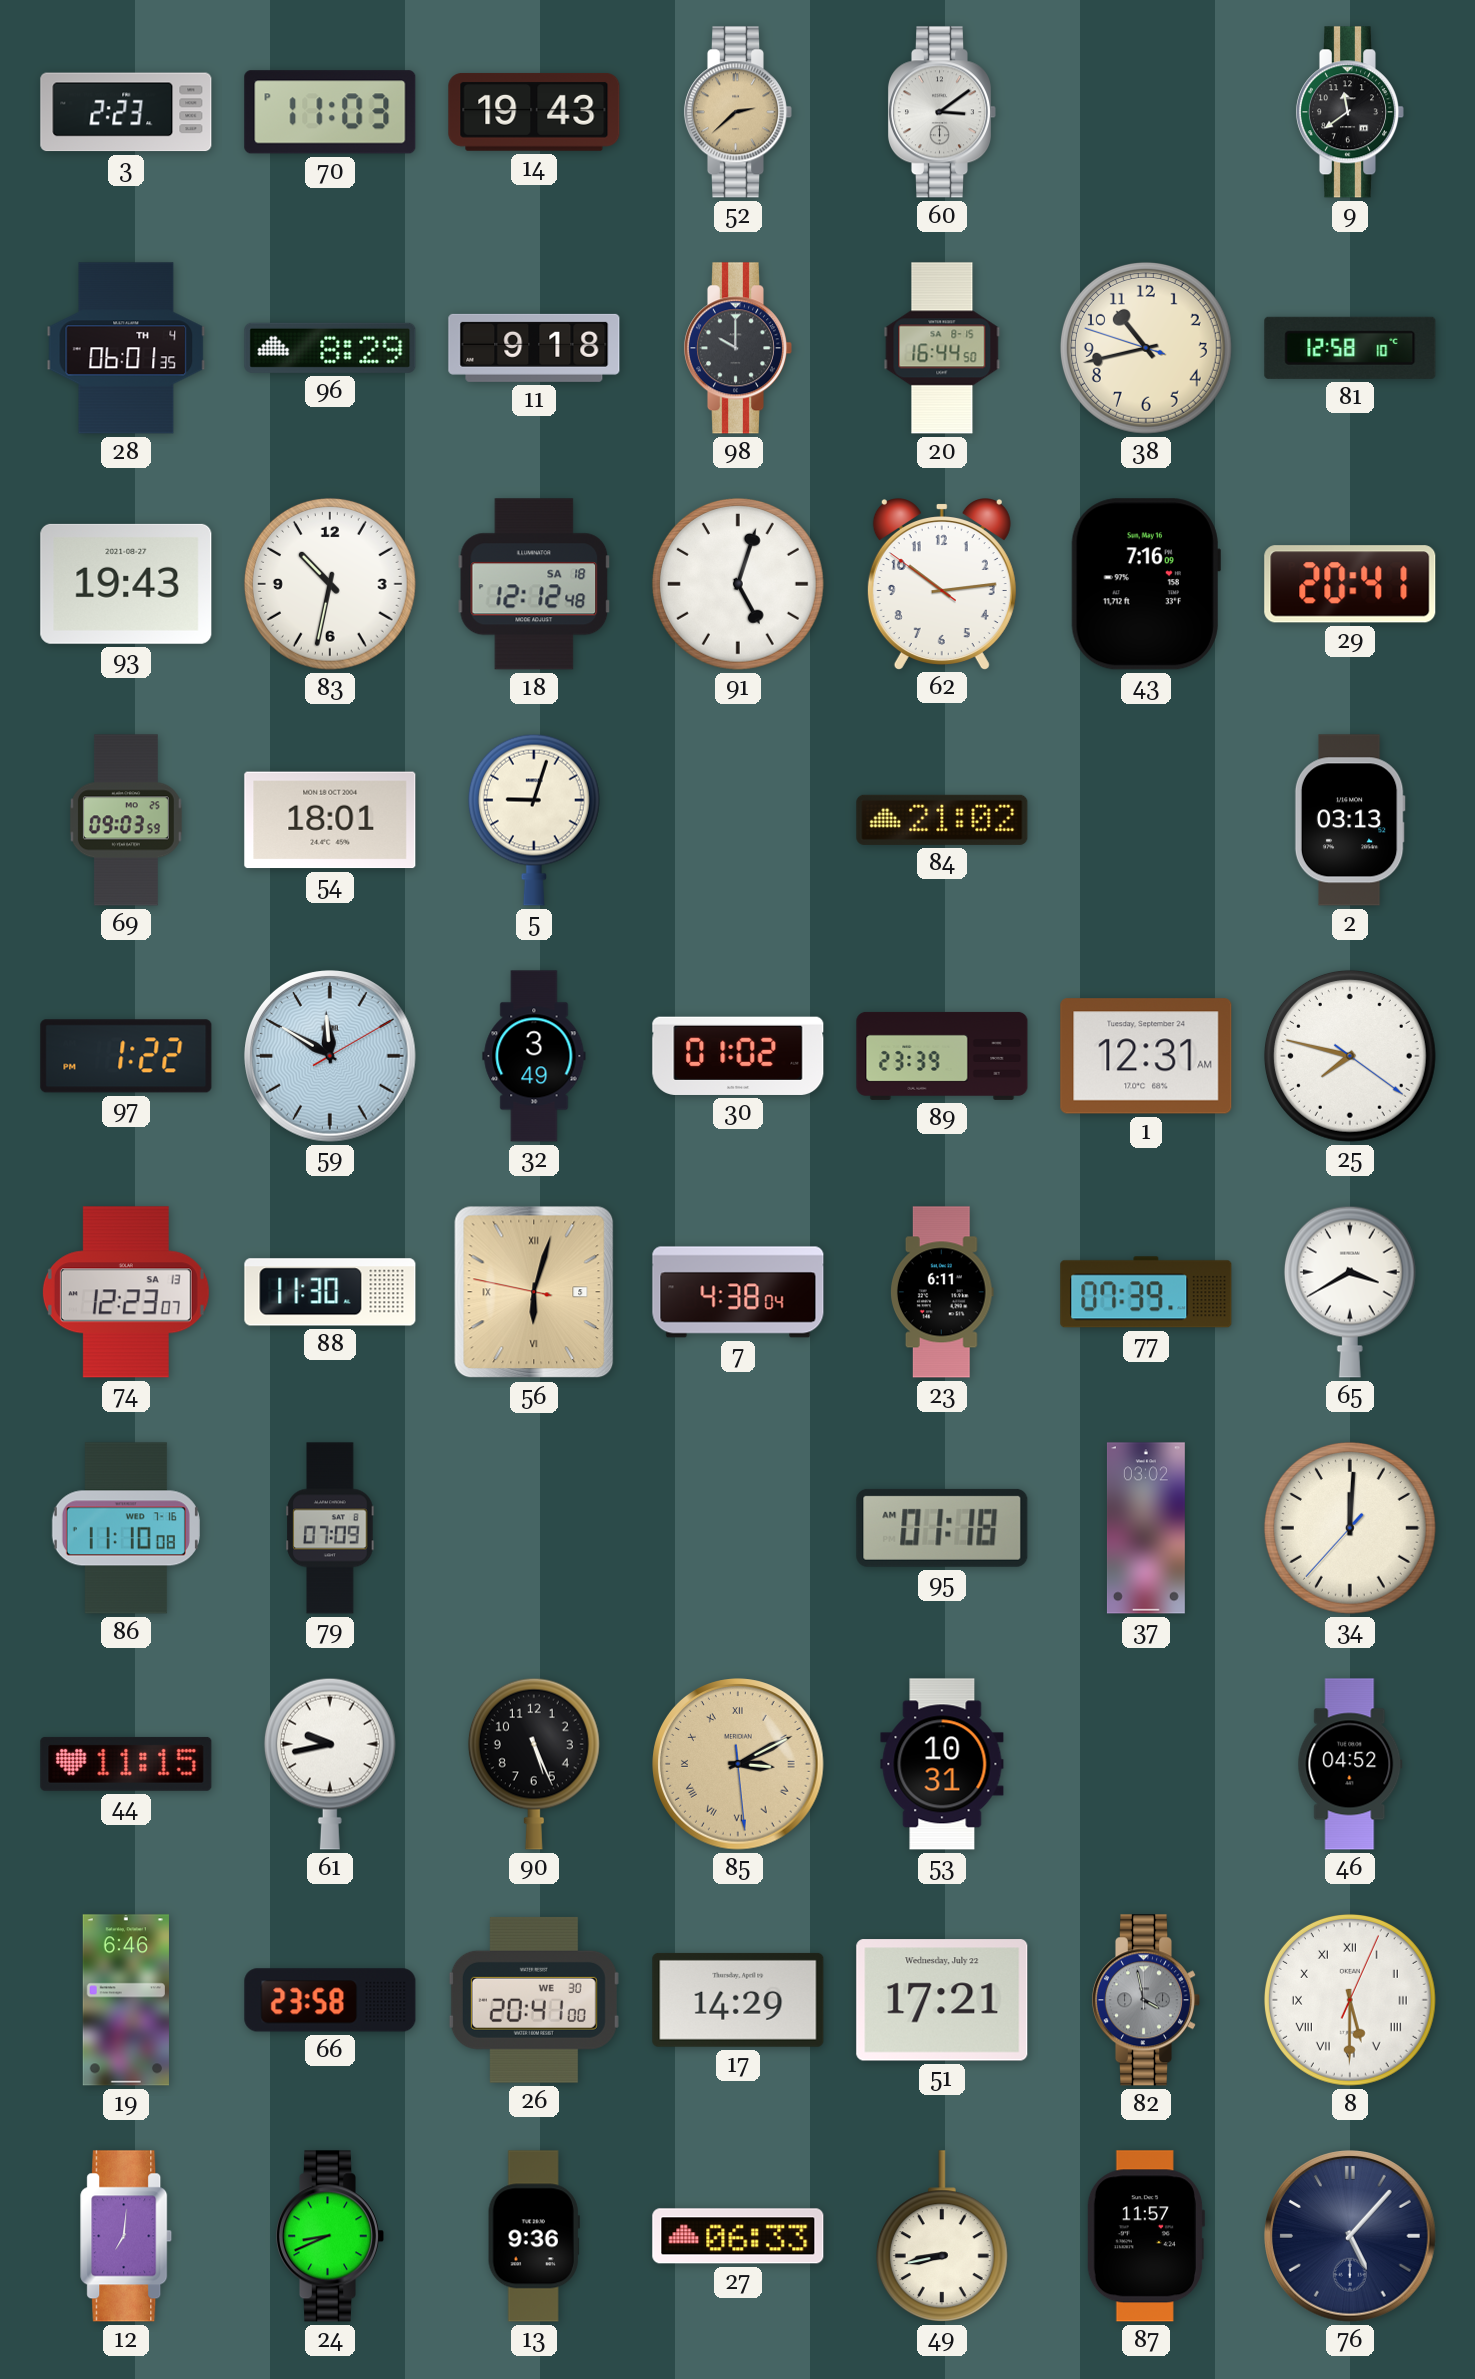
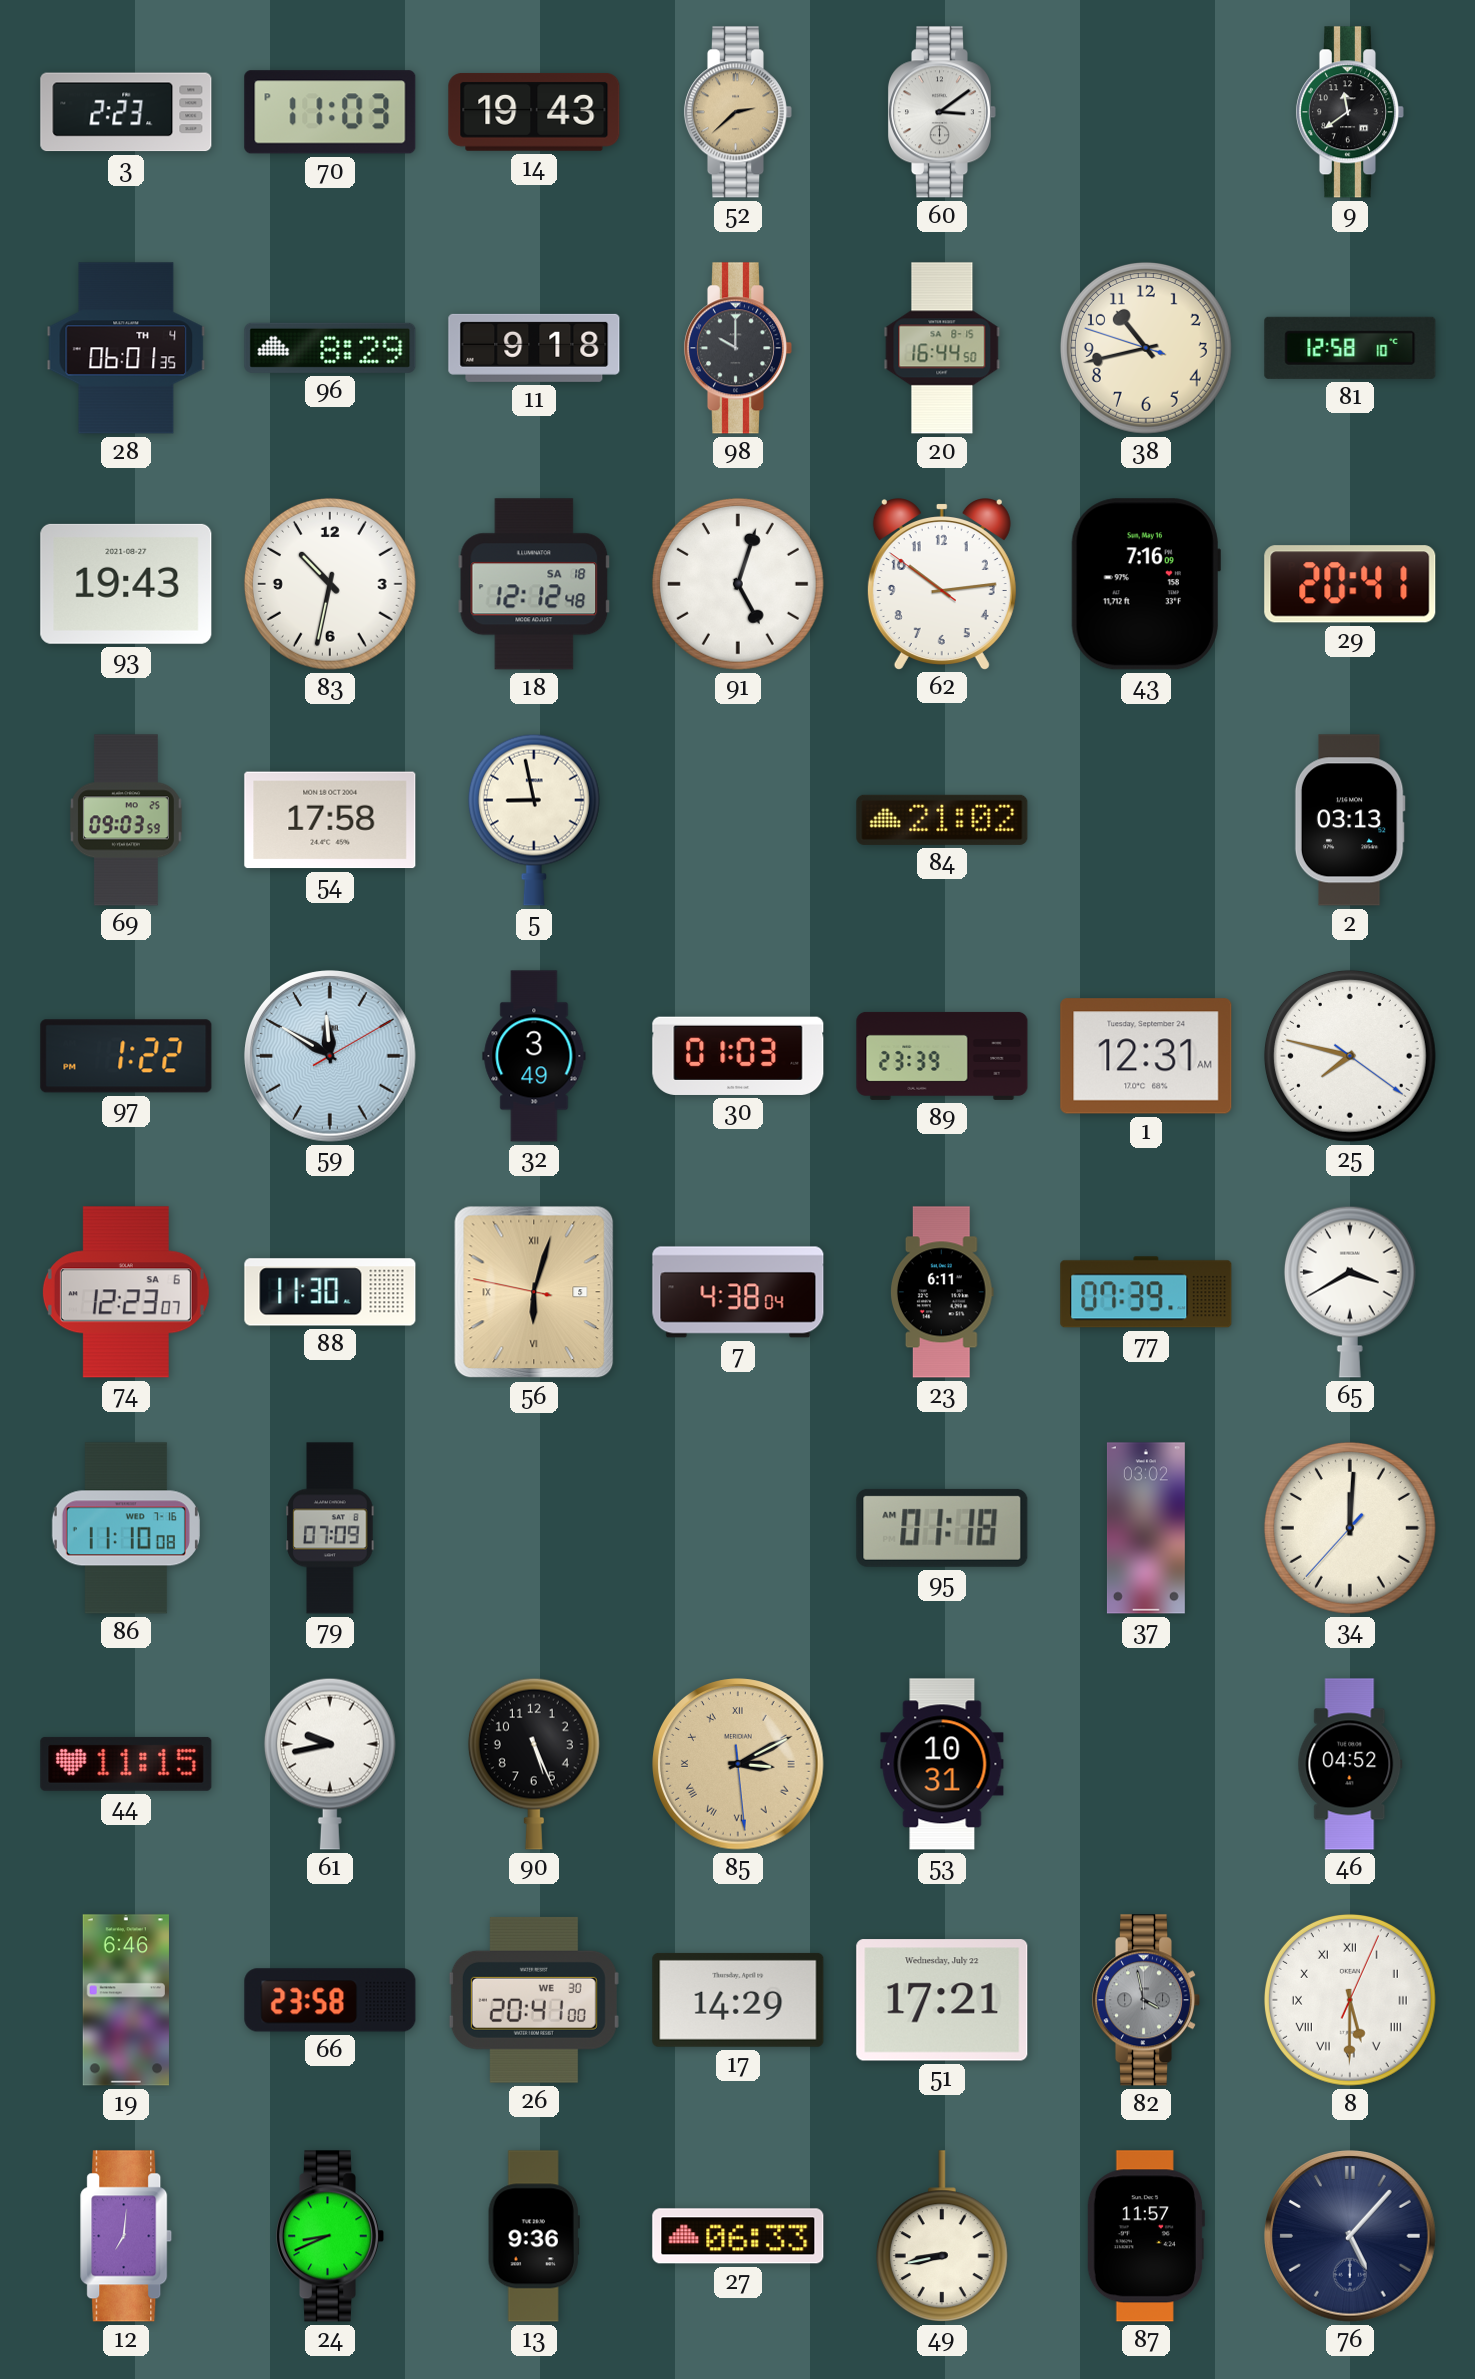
54: 18:01 -> 17:58
5: 9:03 -> 8:58
30: 01:02 -> 01:03
74 date: SA 13 -> SA 6
